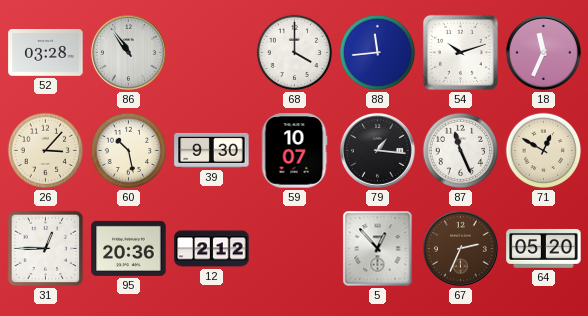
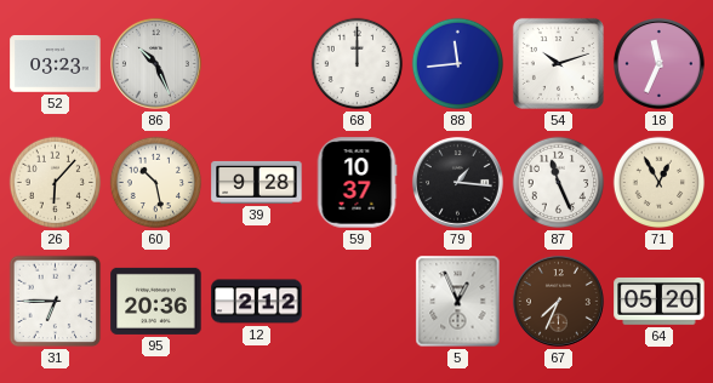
52: 03:28 -> 03:23
86: 10:54 -> 10:26
68: 4:00 -> 12:00
26: 3:07 -> 6:07
39: 9:30 -> 9:28
59: 10:07 -> 10:37
71: 12:50 -> 12:55
31: 12:45 -> 6:45
5: 12:53 -> 12:56
67: 2:34 -> 7:34
